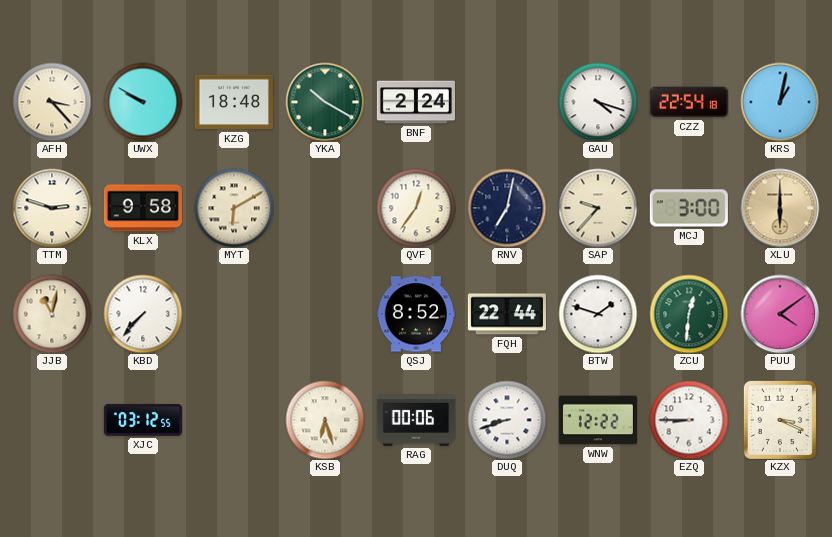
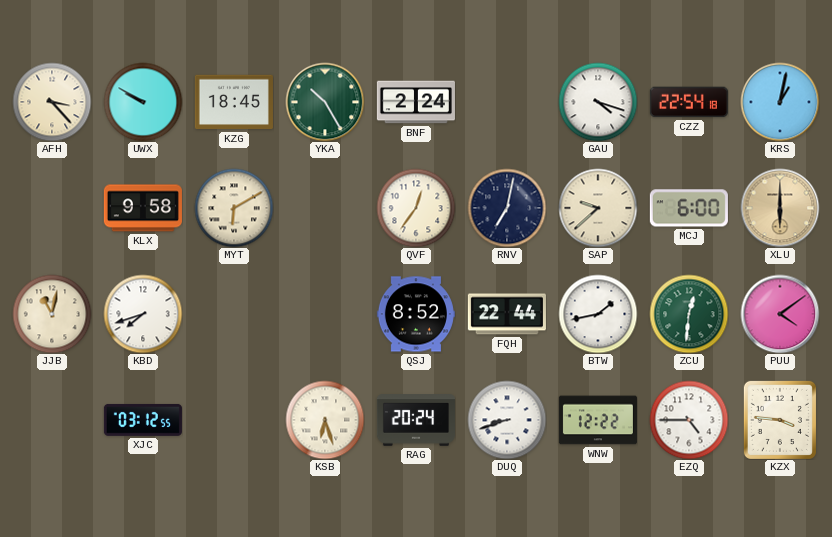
KZG: 18:48 -> 18:45
YKA: 10:20 -> 10:25
TTM: 2:48 -> none
SAP: 9:37 -> 9:38
MCJ: 3:00 -> 6:00
KBD: 7:37 -> 7:42
BTW: 1:48 -> 1:43
RAG: 00:06 -> 20:24
EZQ: 8:45 -> 4:45
KZX: 3:19 -> 3:46
